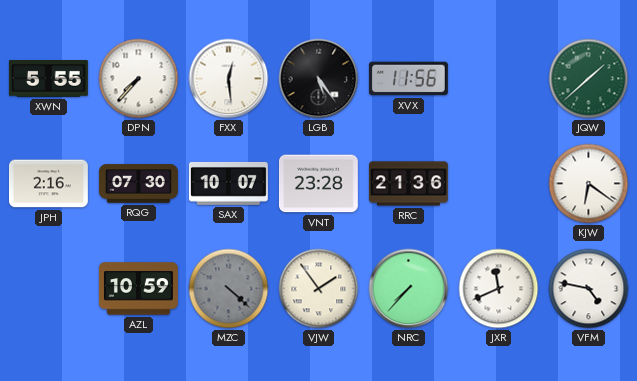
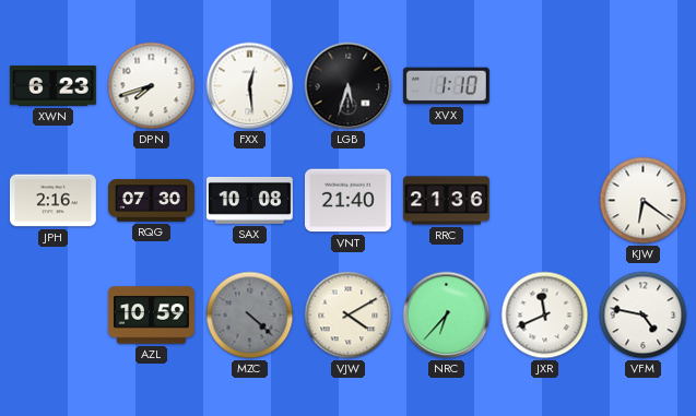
XWN: 5:55 -> 6:23
DPN: 7:37 -> 7:42
LGB: 5:24 -> 5:33
XVX: 11:56 -> 1:10
JQW: 1:38 -> none
SAX: 10:07 -> 10:08
VNT: 23:28 -> 21:40
VJW: 1:54 -> 4:10
NRC: 7:37 -> 6:37
